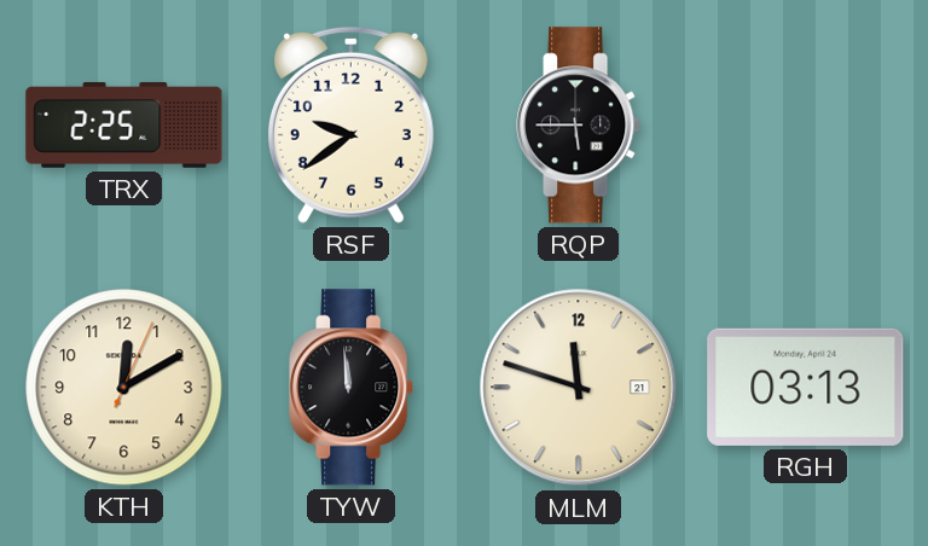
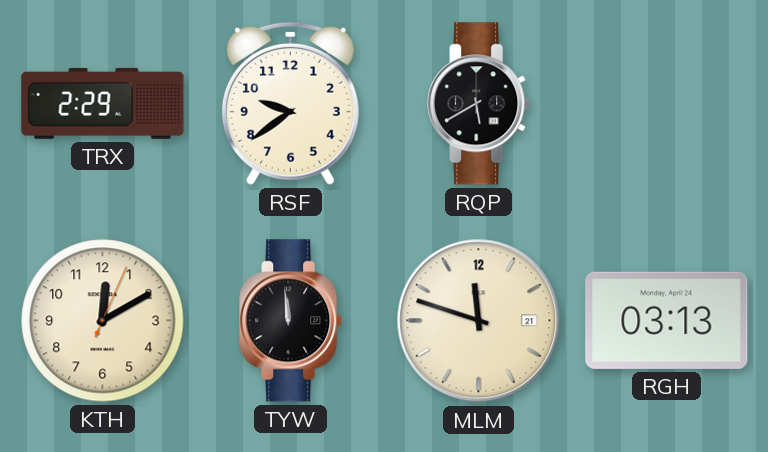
TRX: 2:25 -> 2:29
RQP: 5:45 -> 5:40
